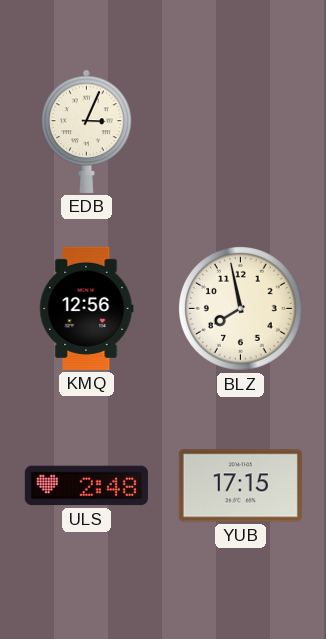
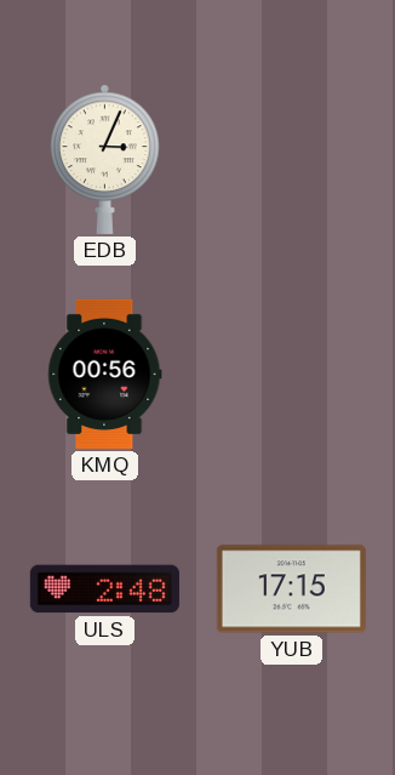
KMQ: 12:56 -> 00:56
BLZ: 7:58 -> none
